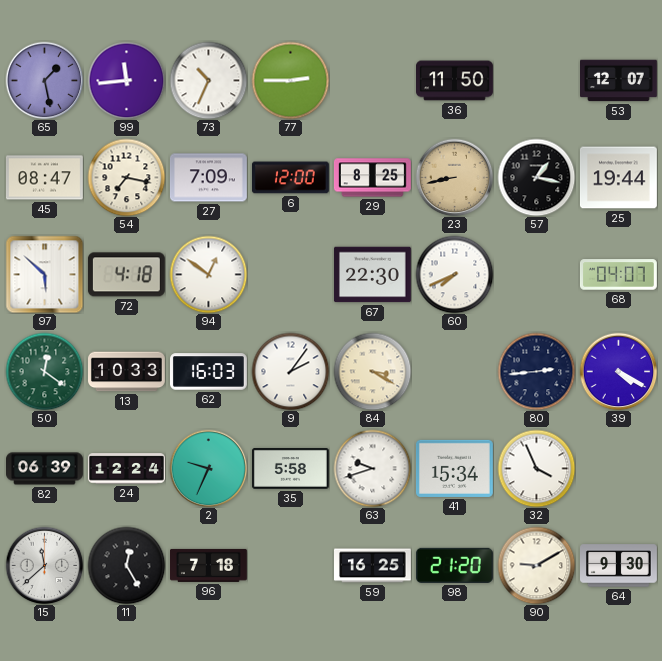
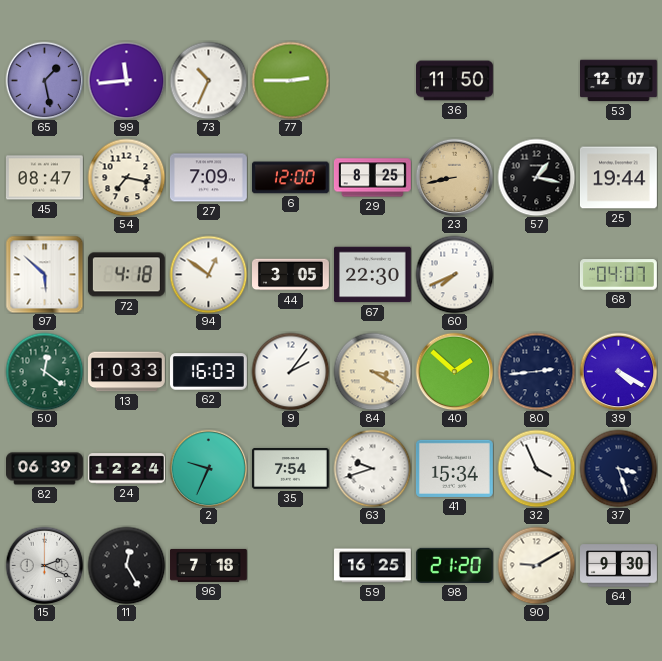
44: none -> 3:05
40: none -> 1:52
35: 5:58 -> 7:54
37: none -> 3:27
15: 11:38 -> 2:19
